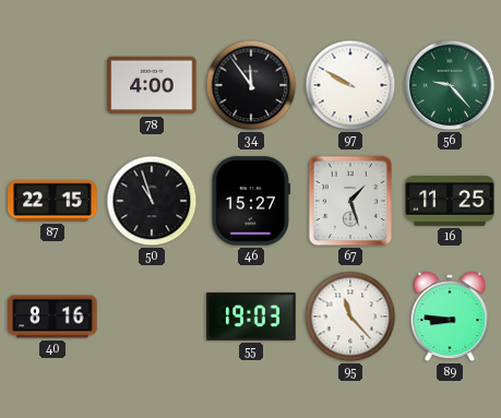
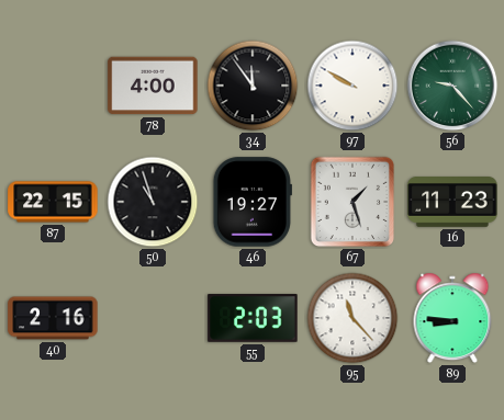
46: 15:27 -> 19:27
16: 11:25 -> 11:23
40: 8:16 -> 2:16
55: 19:03 -> 2:03
